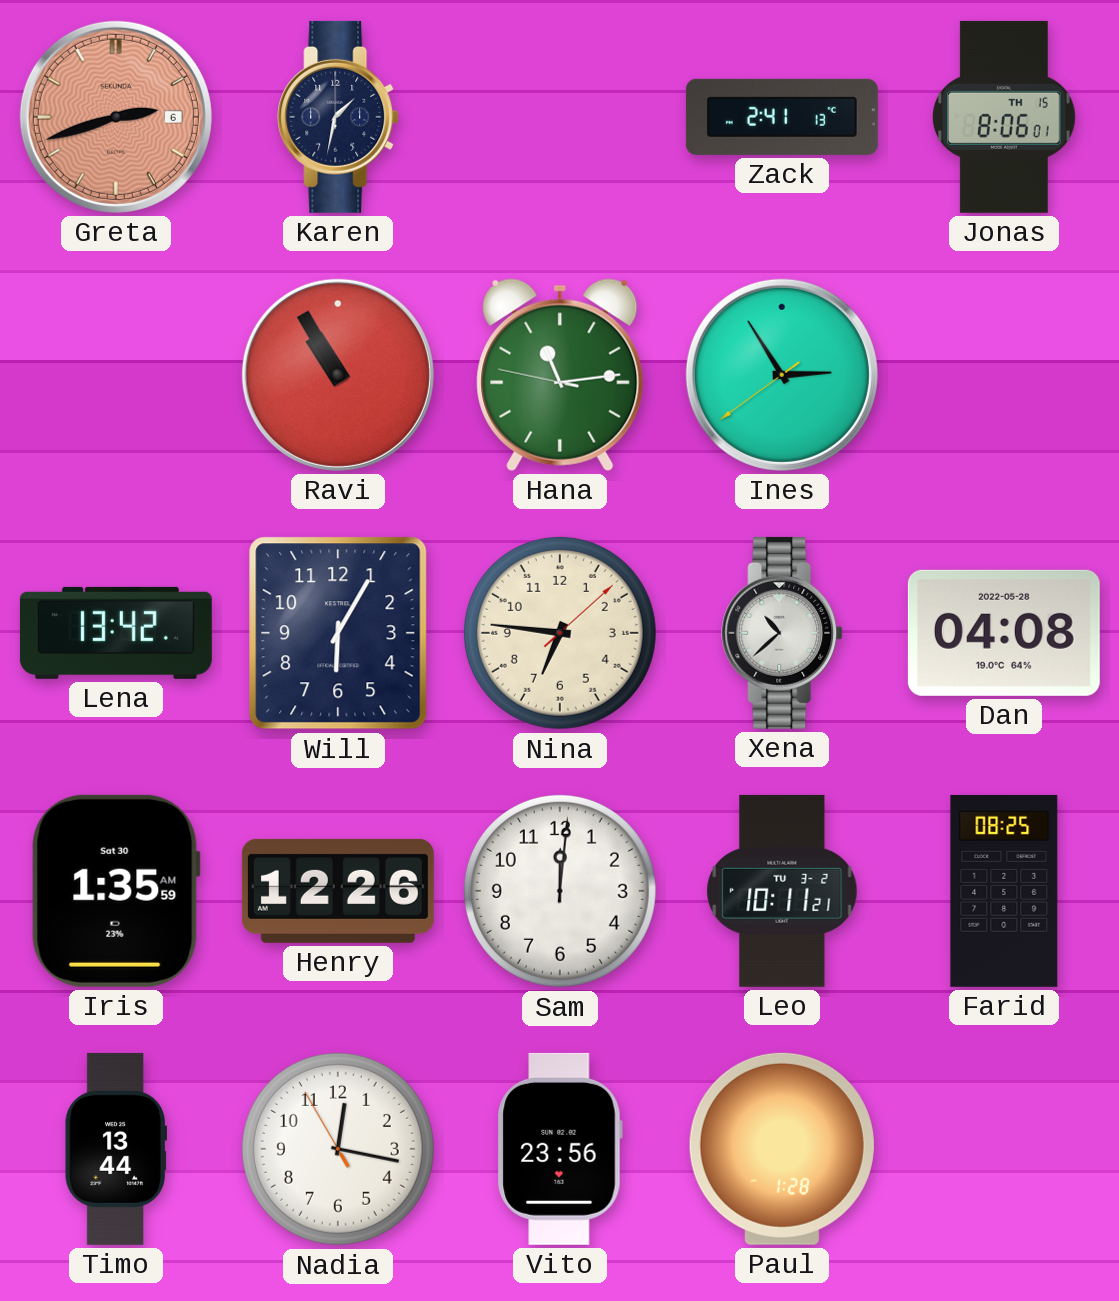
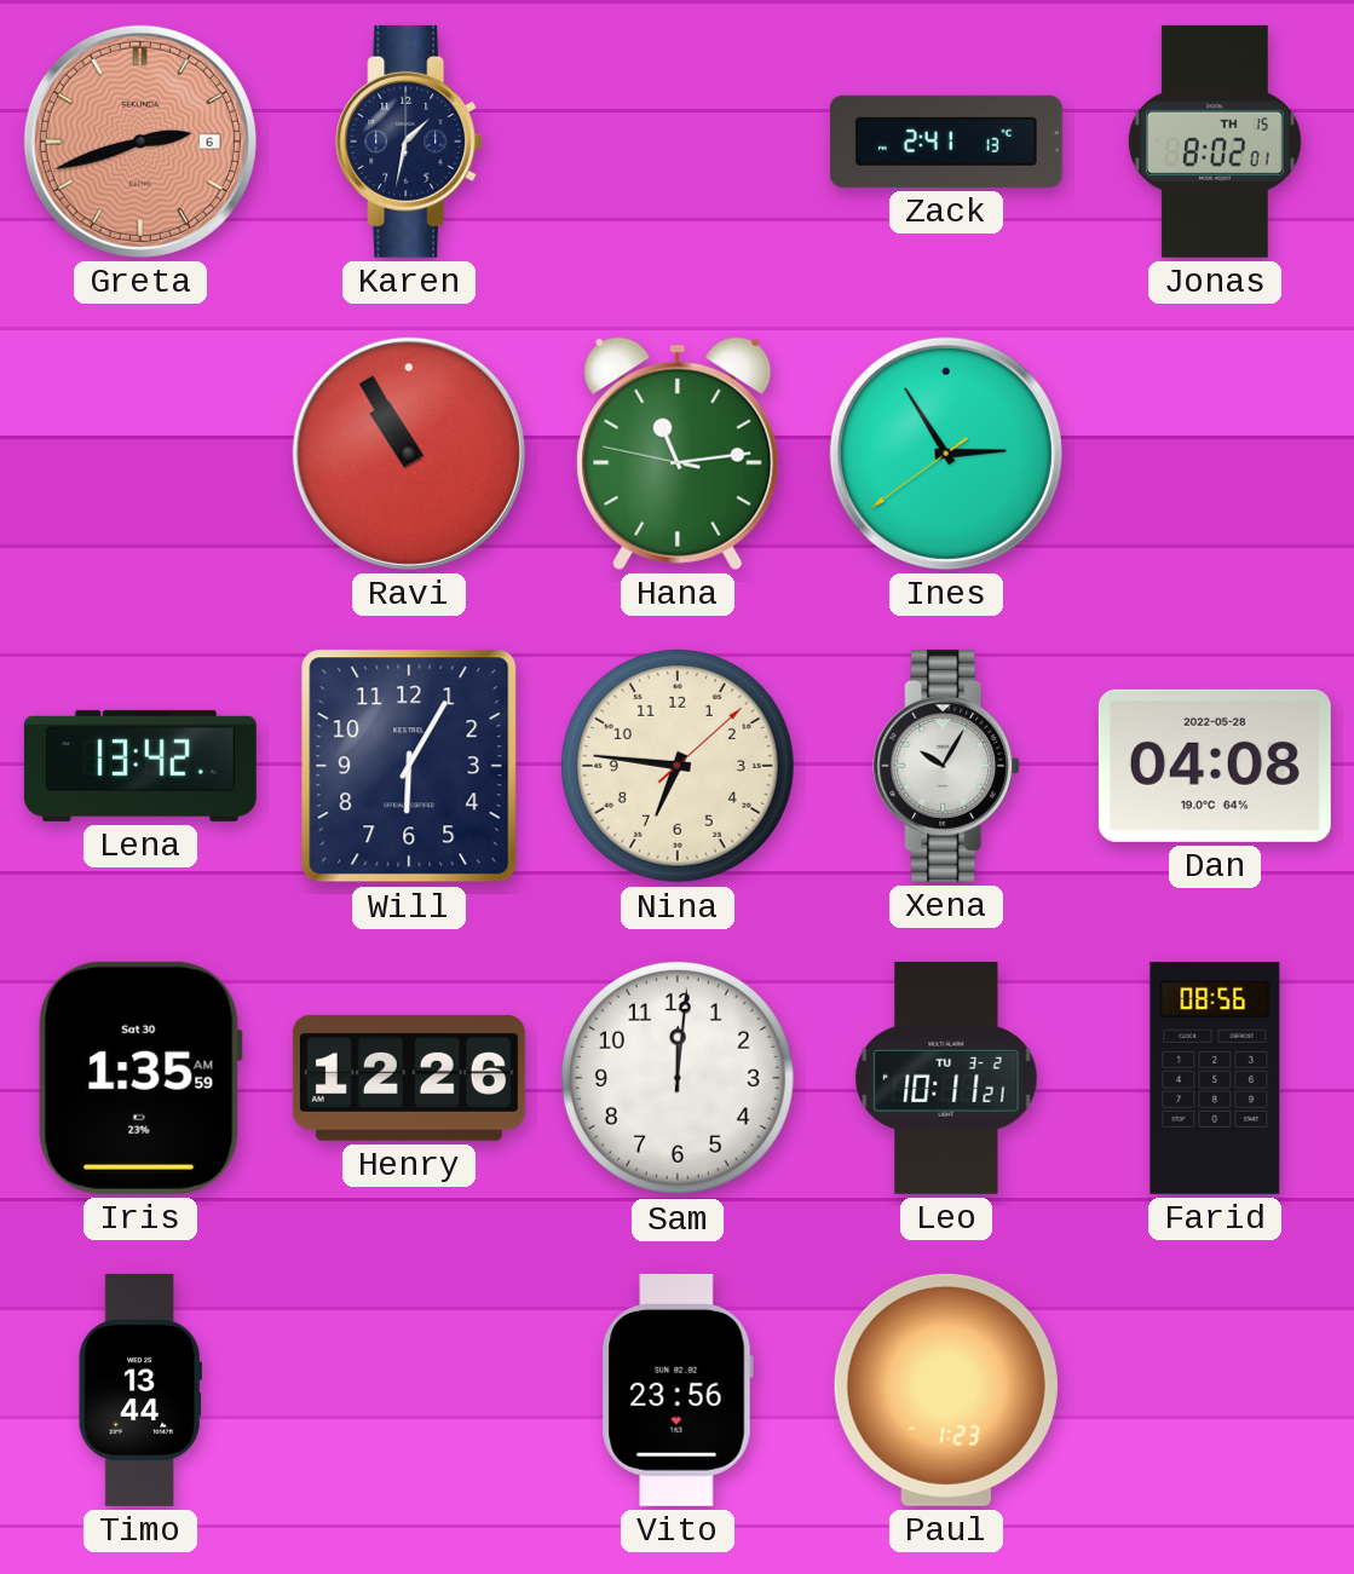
Jonas: 8:06 -> 8:02
Xena: 10:38 -> 10:05
Farid: 08:25 -> 08:56
Nadia: 12:16 -> none
Paul: 1:28 -> 1:23
